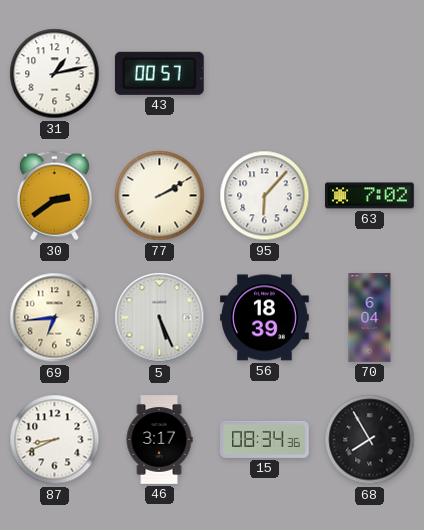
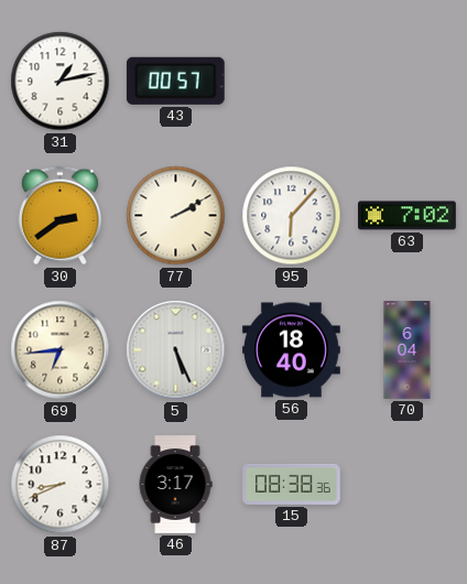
56: 18:39 -> 18:40
15: 08:34 -> 08:38
68: 7:55 -> none
